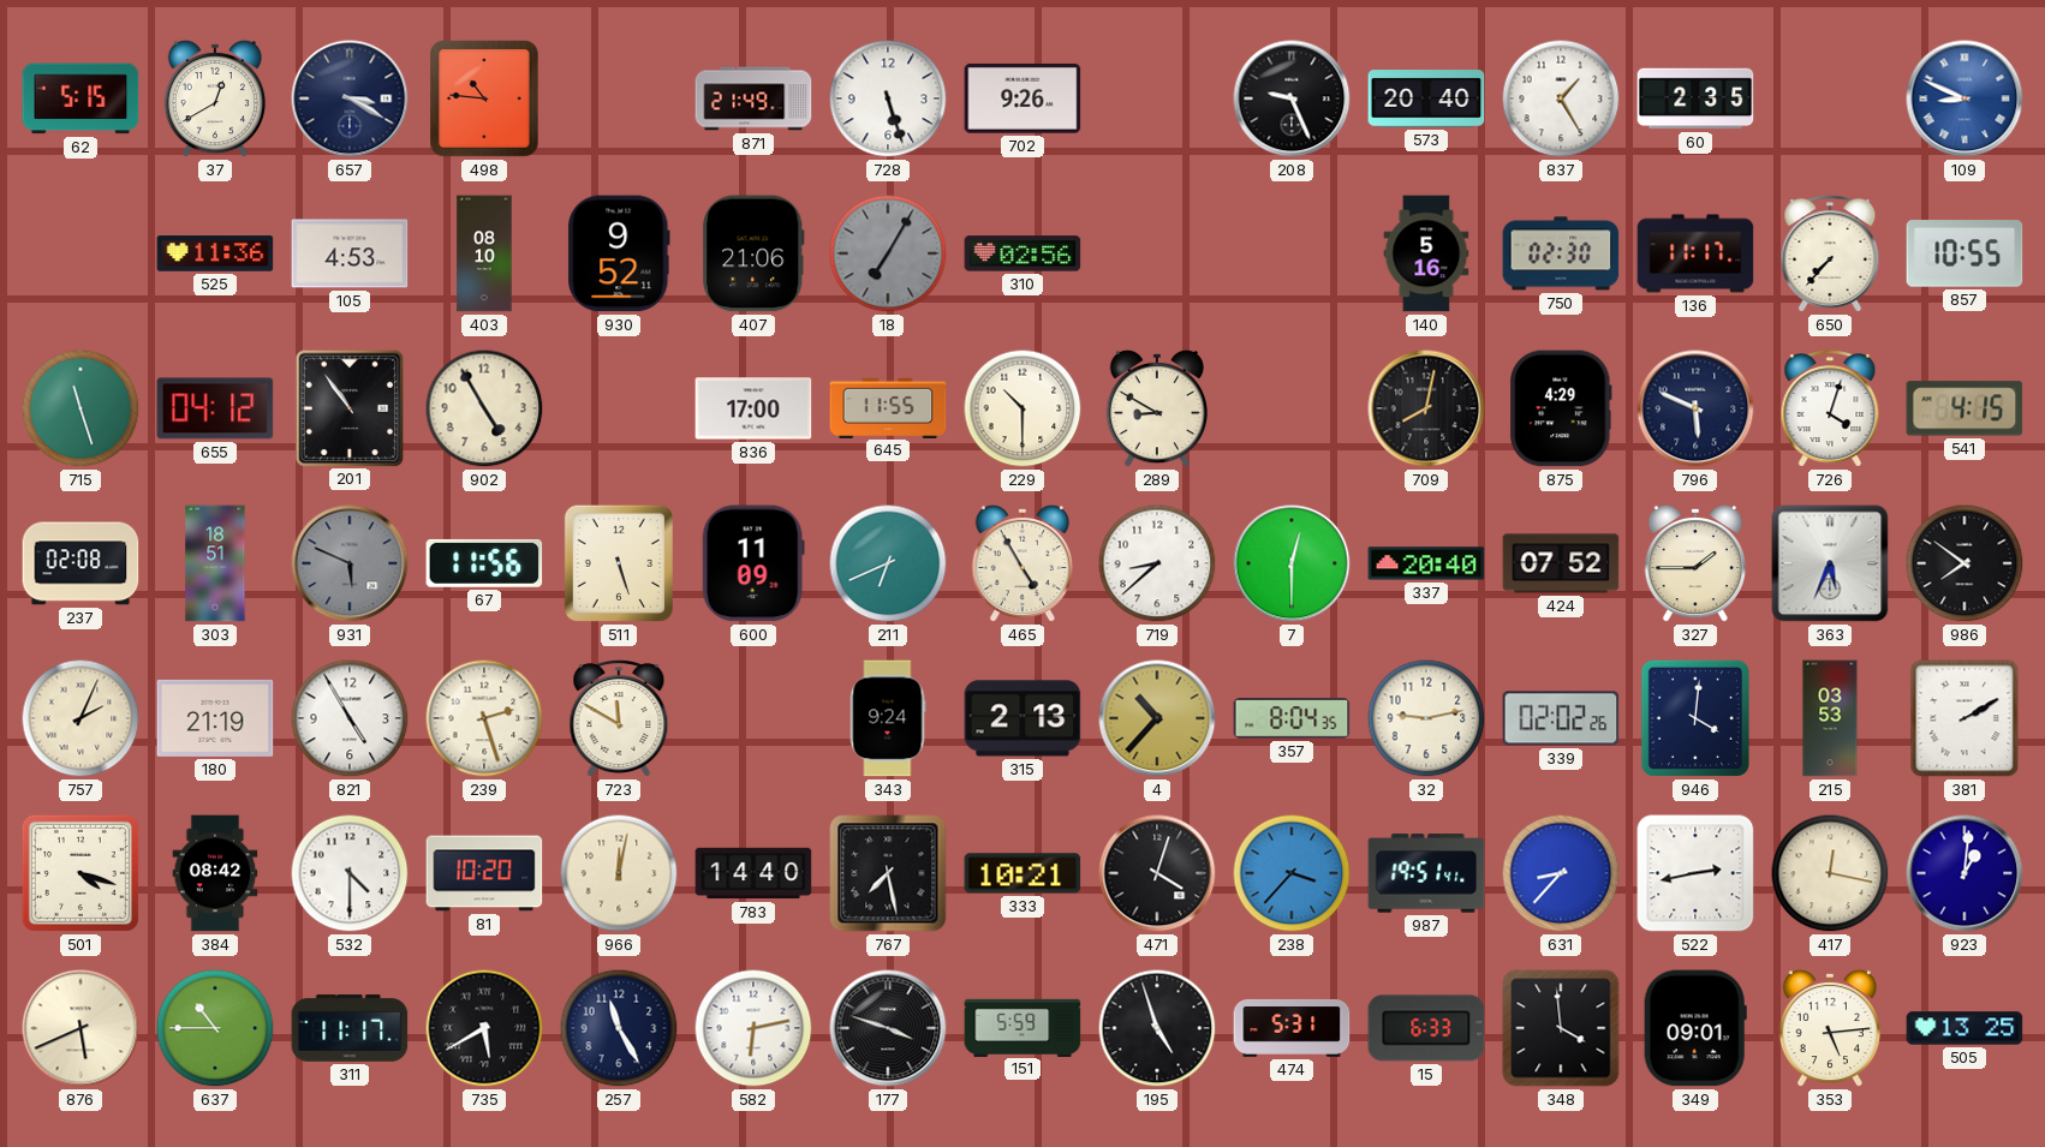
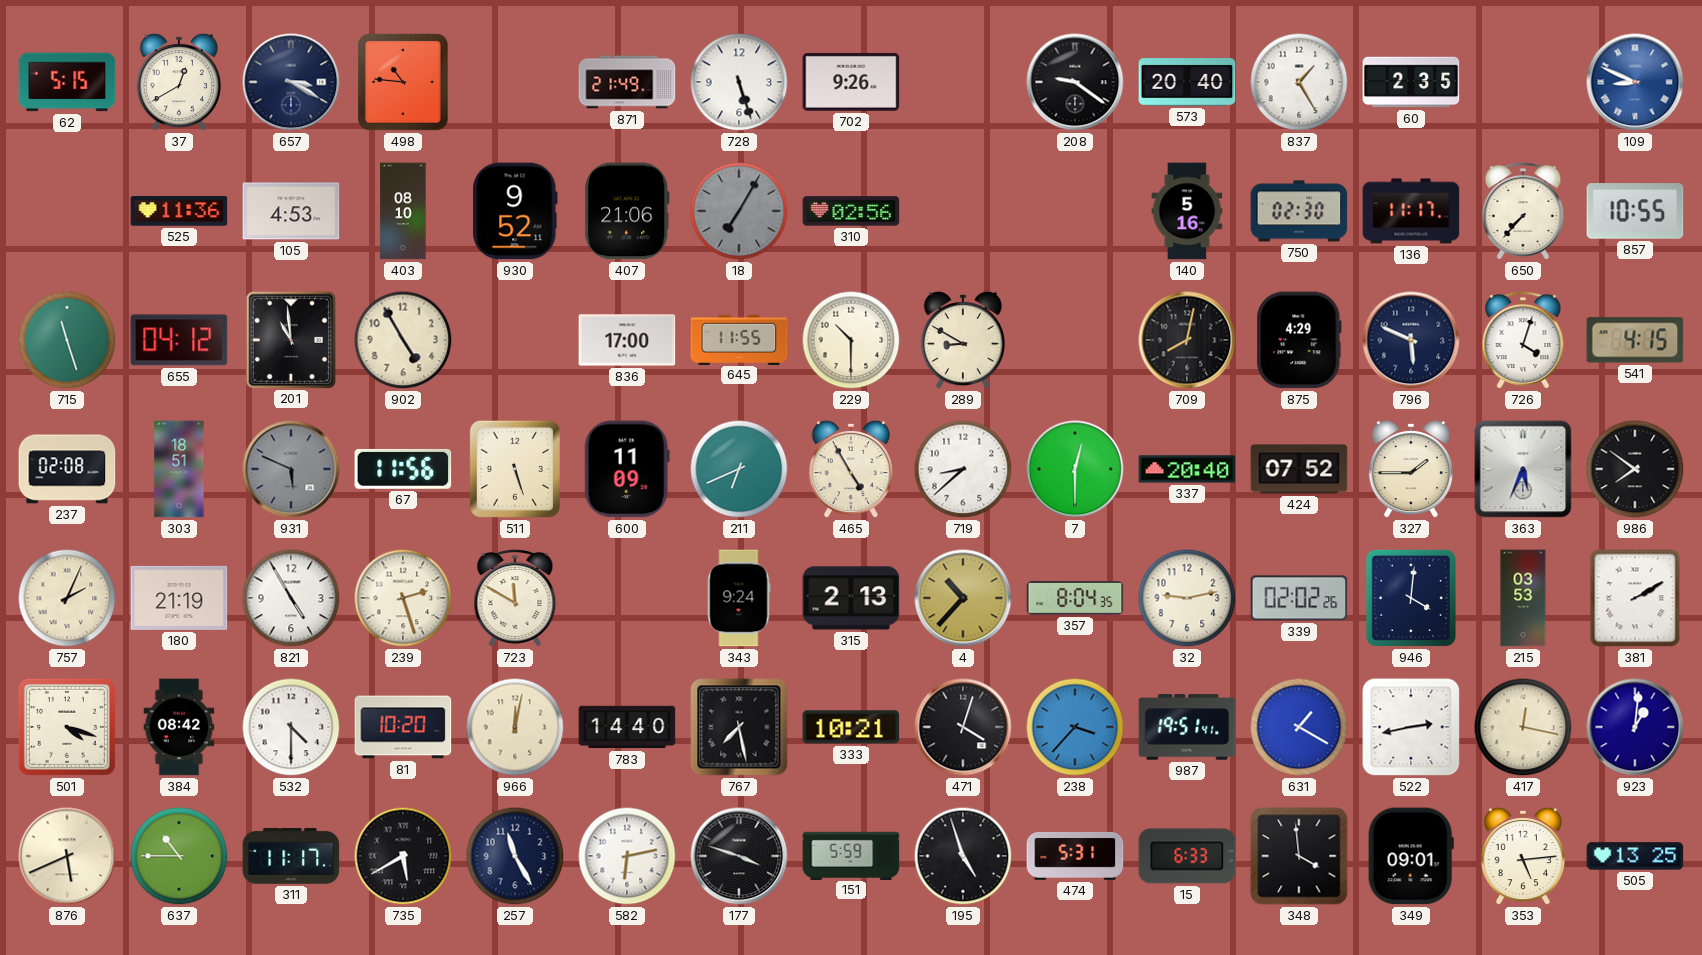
208: 9:26 -> 9:21
201: 10:54 -> 10:59
631: 8:37 -> 1:20
